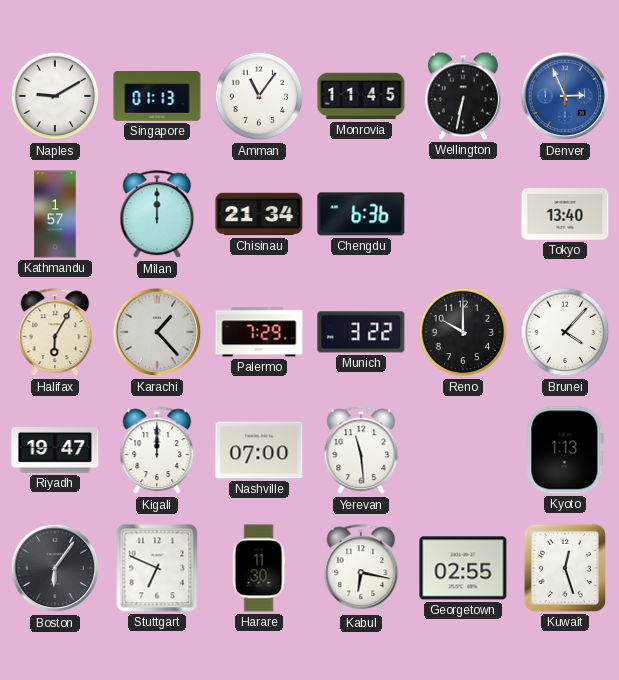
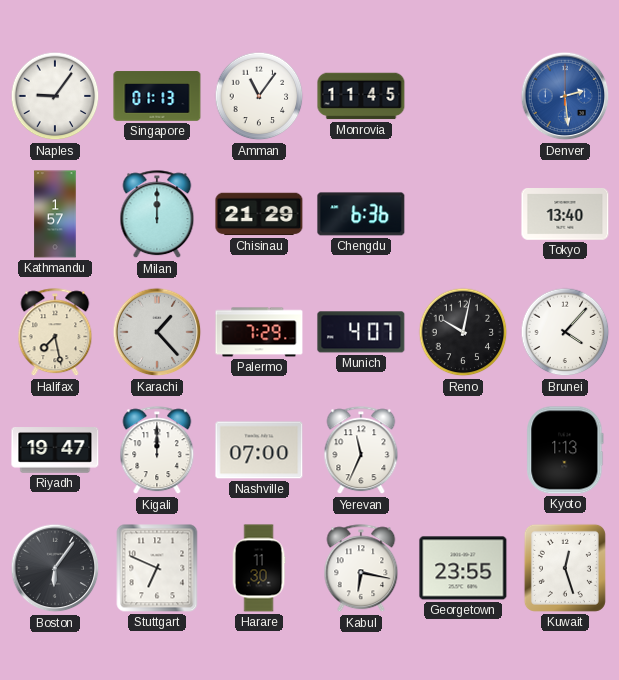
Naples: 9:10 -> 9:06
Wellington: 6:32 -> none
Denver: 2:56 -> 2:29
Chisinau: 21:34 -> 21:29
Halifax: 6:05 -> 7:28
Munich: 3:22 -> 4:07
Reno: 10:00 -> 10:02
Yerevan: 11:29 -> 11:34
Georgetown: 02:55 -> 23:55
